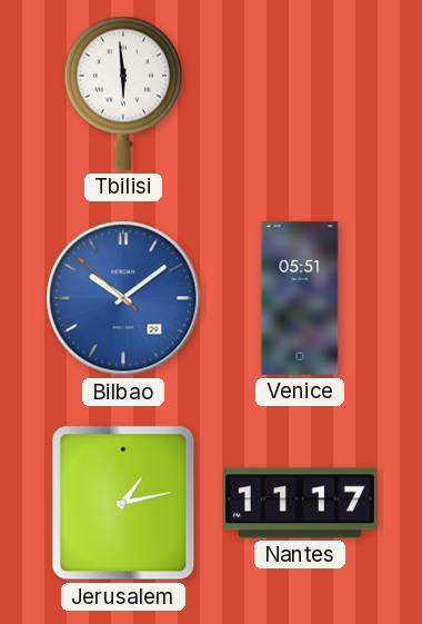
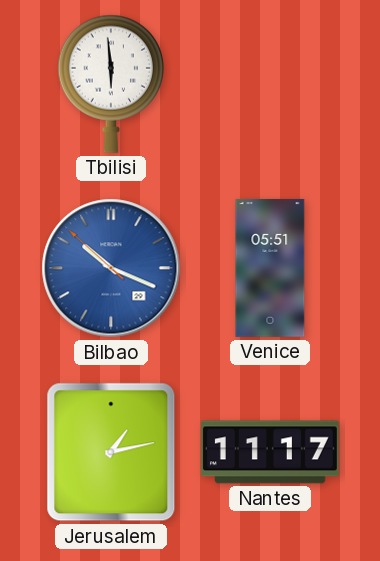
Bilbao: 10:08 -> 10:18
